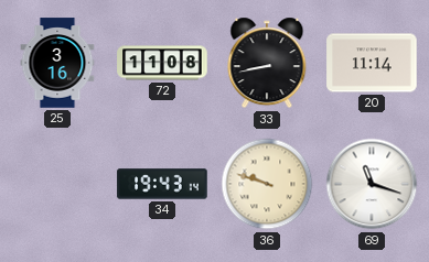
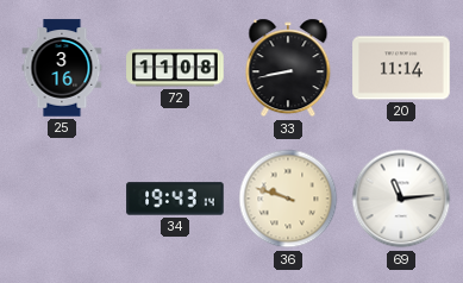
69: 11:18 -> 11:14
